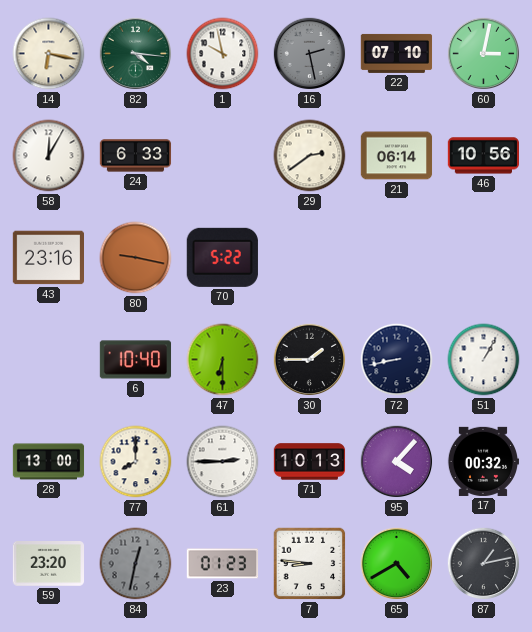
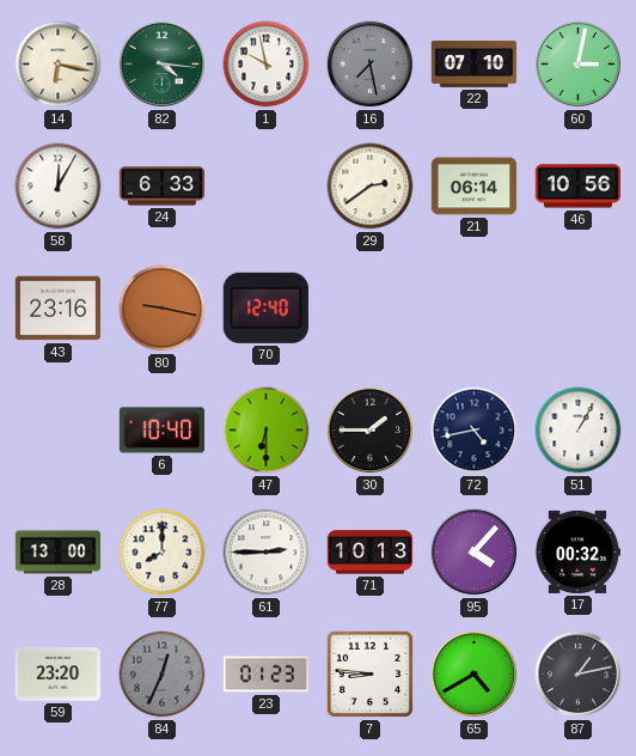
16: 2:28 -> 7:28
70: 5:22 -> 12:40
72: 8:43 -> 4:43
84: 12:32 -> 12:34
